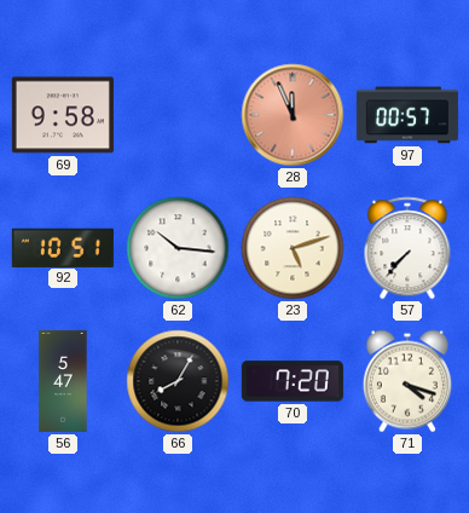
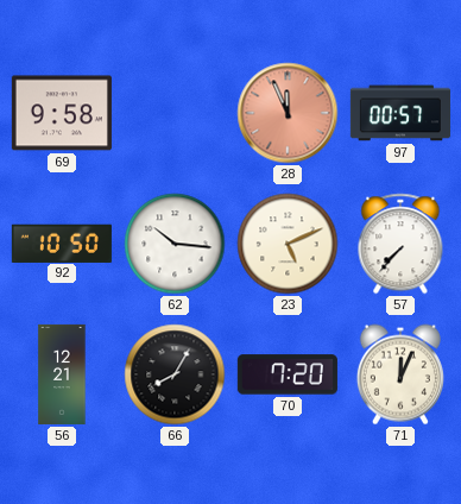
92: 10:51 -> 10:50
23: 5:12 -> 5:11
56: 5:47 -> 12:21
71: 4:18 -> 12:04
